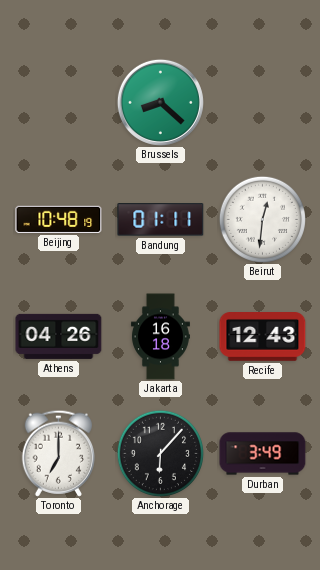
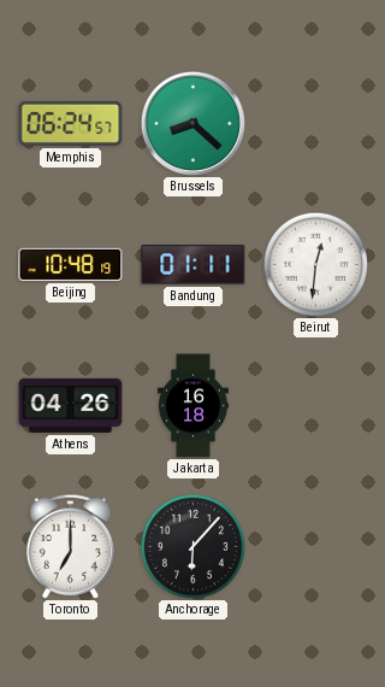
Memphis: none -> 06:24
Recife: 12:43 -> none
Durban: 3:49 -> none
